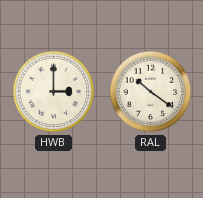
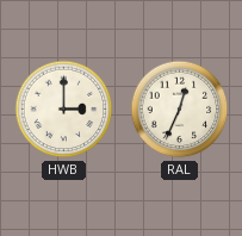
RAL: 10:21 -> 12:34
